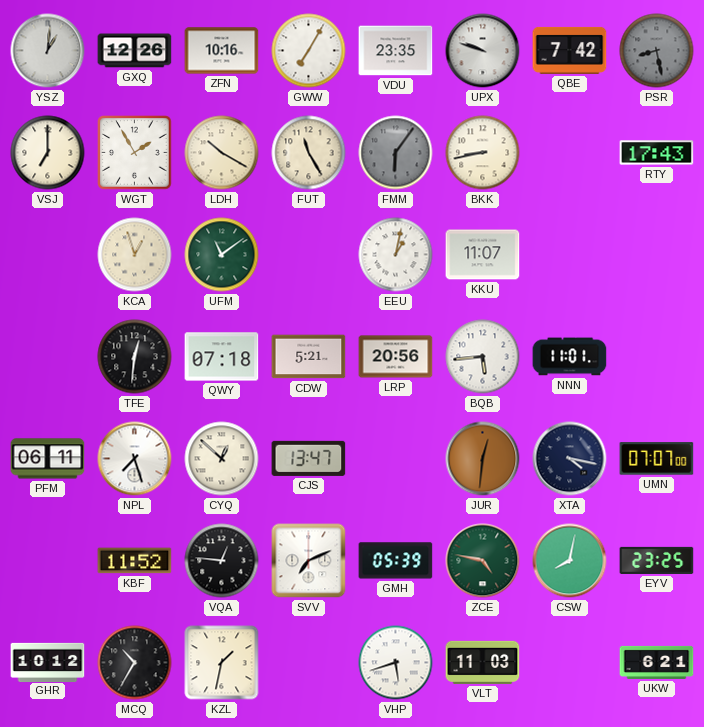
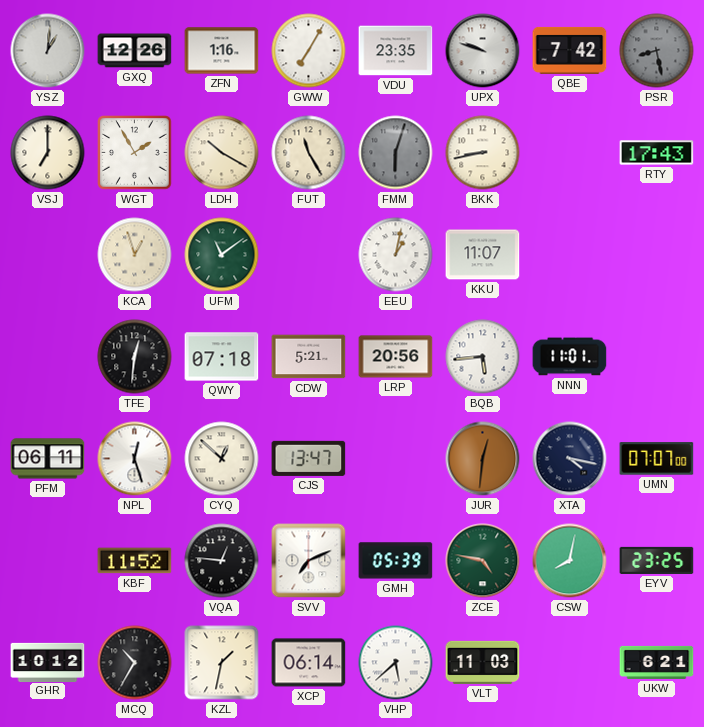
ZFN: 10:16 -> 1:16
FMM: 6:06 -> 6:03
NPL: 7:27 -> 12:27
XCP: none -> 06:14
VHP: 5:42 -> 5:38
